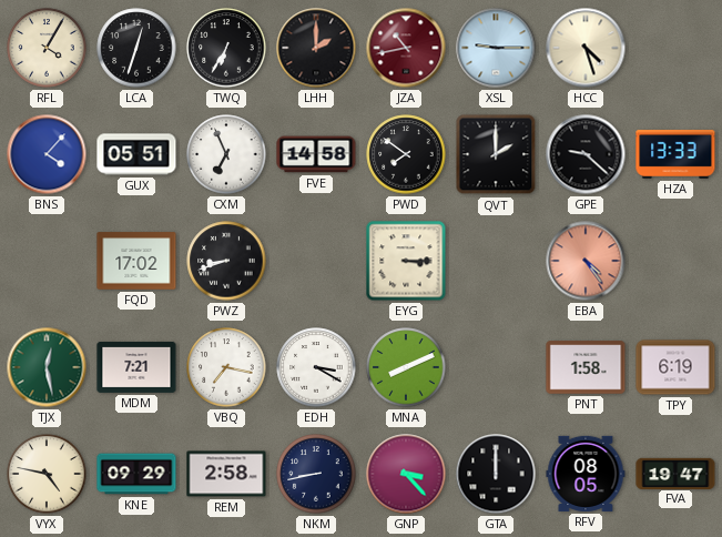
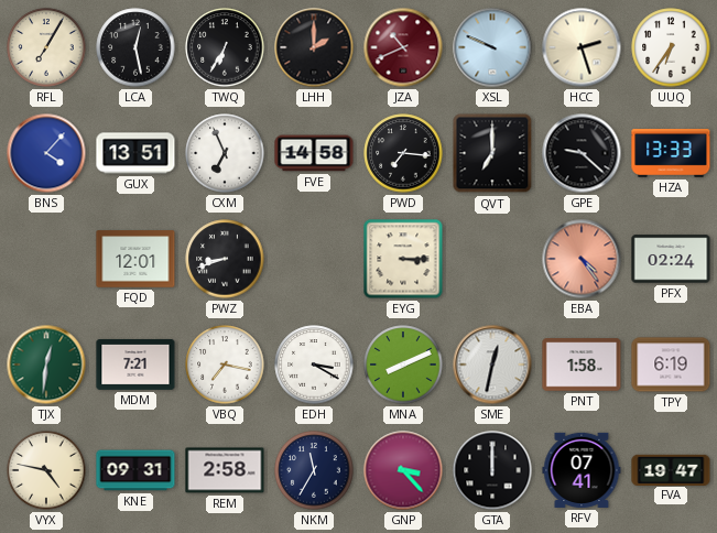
RFL: 4:05 -> 7:05
LCA: 12:33 -> 12:28
JZA: 10:43 -> 10:41
XSL: 9:15 -> 9:49
HCC: 4:27 -> 2:27
UUQ: none -> 6:36
GUX: 05:51 -> 13:51
PWD: 7:51 -> 7:16
QVT: 2:00 -> 7:00
FQD: 17:02 -> 12:01
PFX: none -> 02:24
TJX: 12:28 -> 12:31
SME: none -> 12:32
KNE: 09:29 -> 09:31
NKM: 8:43 -> 11:35
RFV: 08:05 -> 07:41
